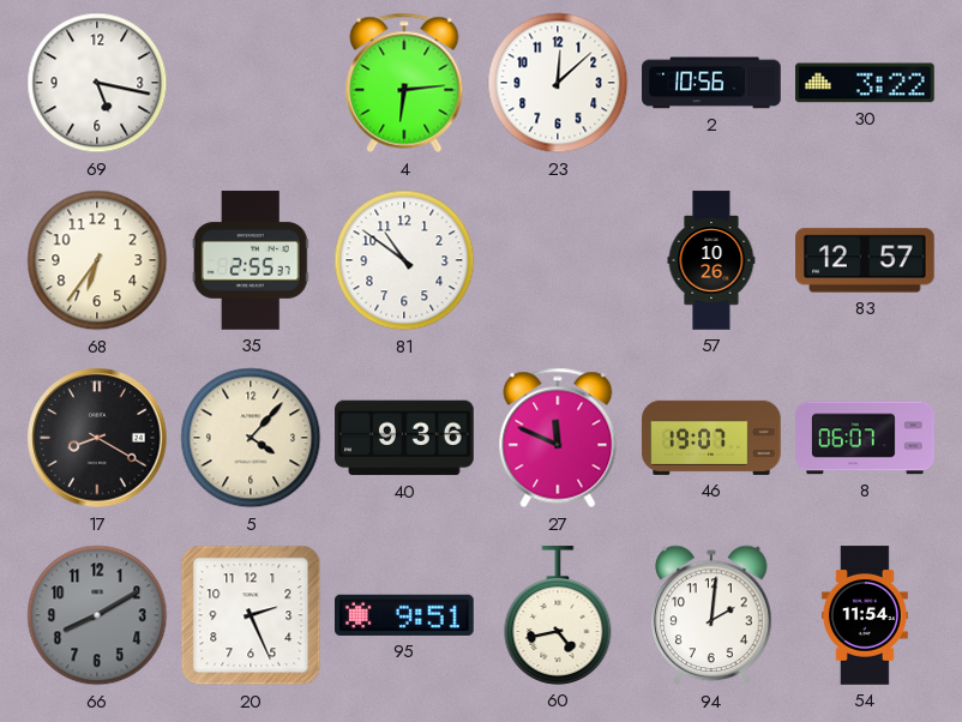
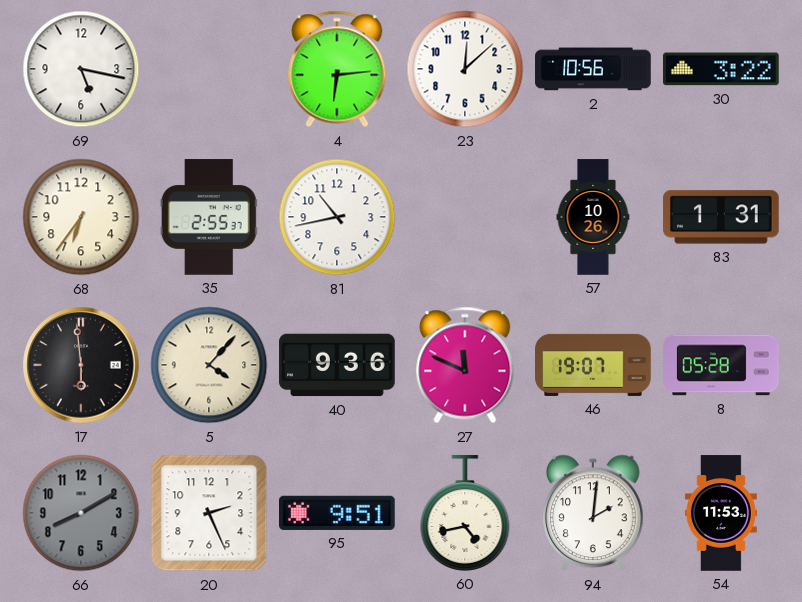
81: 10:51 -> 10:43
83: 12:57 -> 1:31
17: 8:20 -> 5:59
8: 06:07 -> 05:28
54: 11:54 -> 11:53
